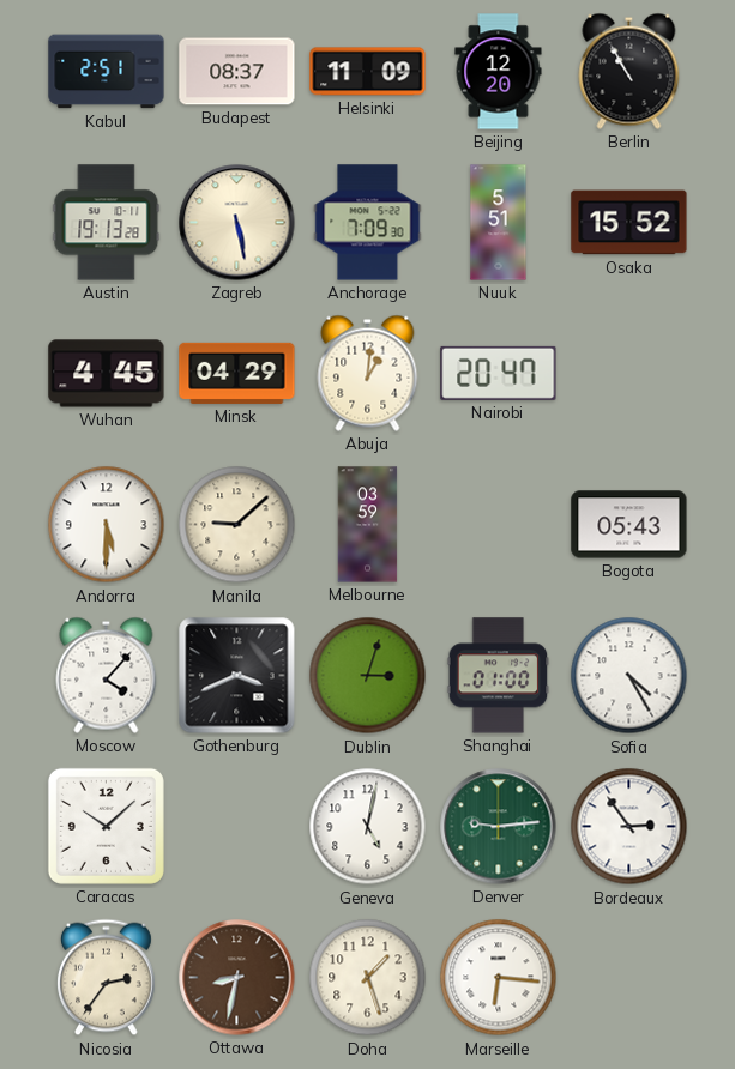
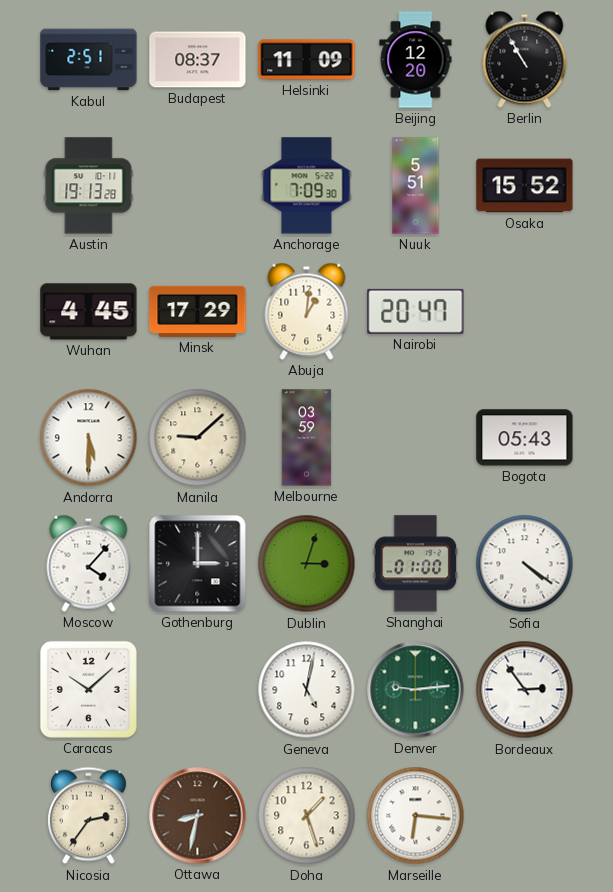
Zagreb: 5:28 -> none
Minsk: 04:29 -> 17:29
Gothenburg: 3:41 -> 3:00
Sofia: 4:25 -> 4:21
